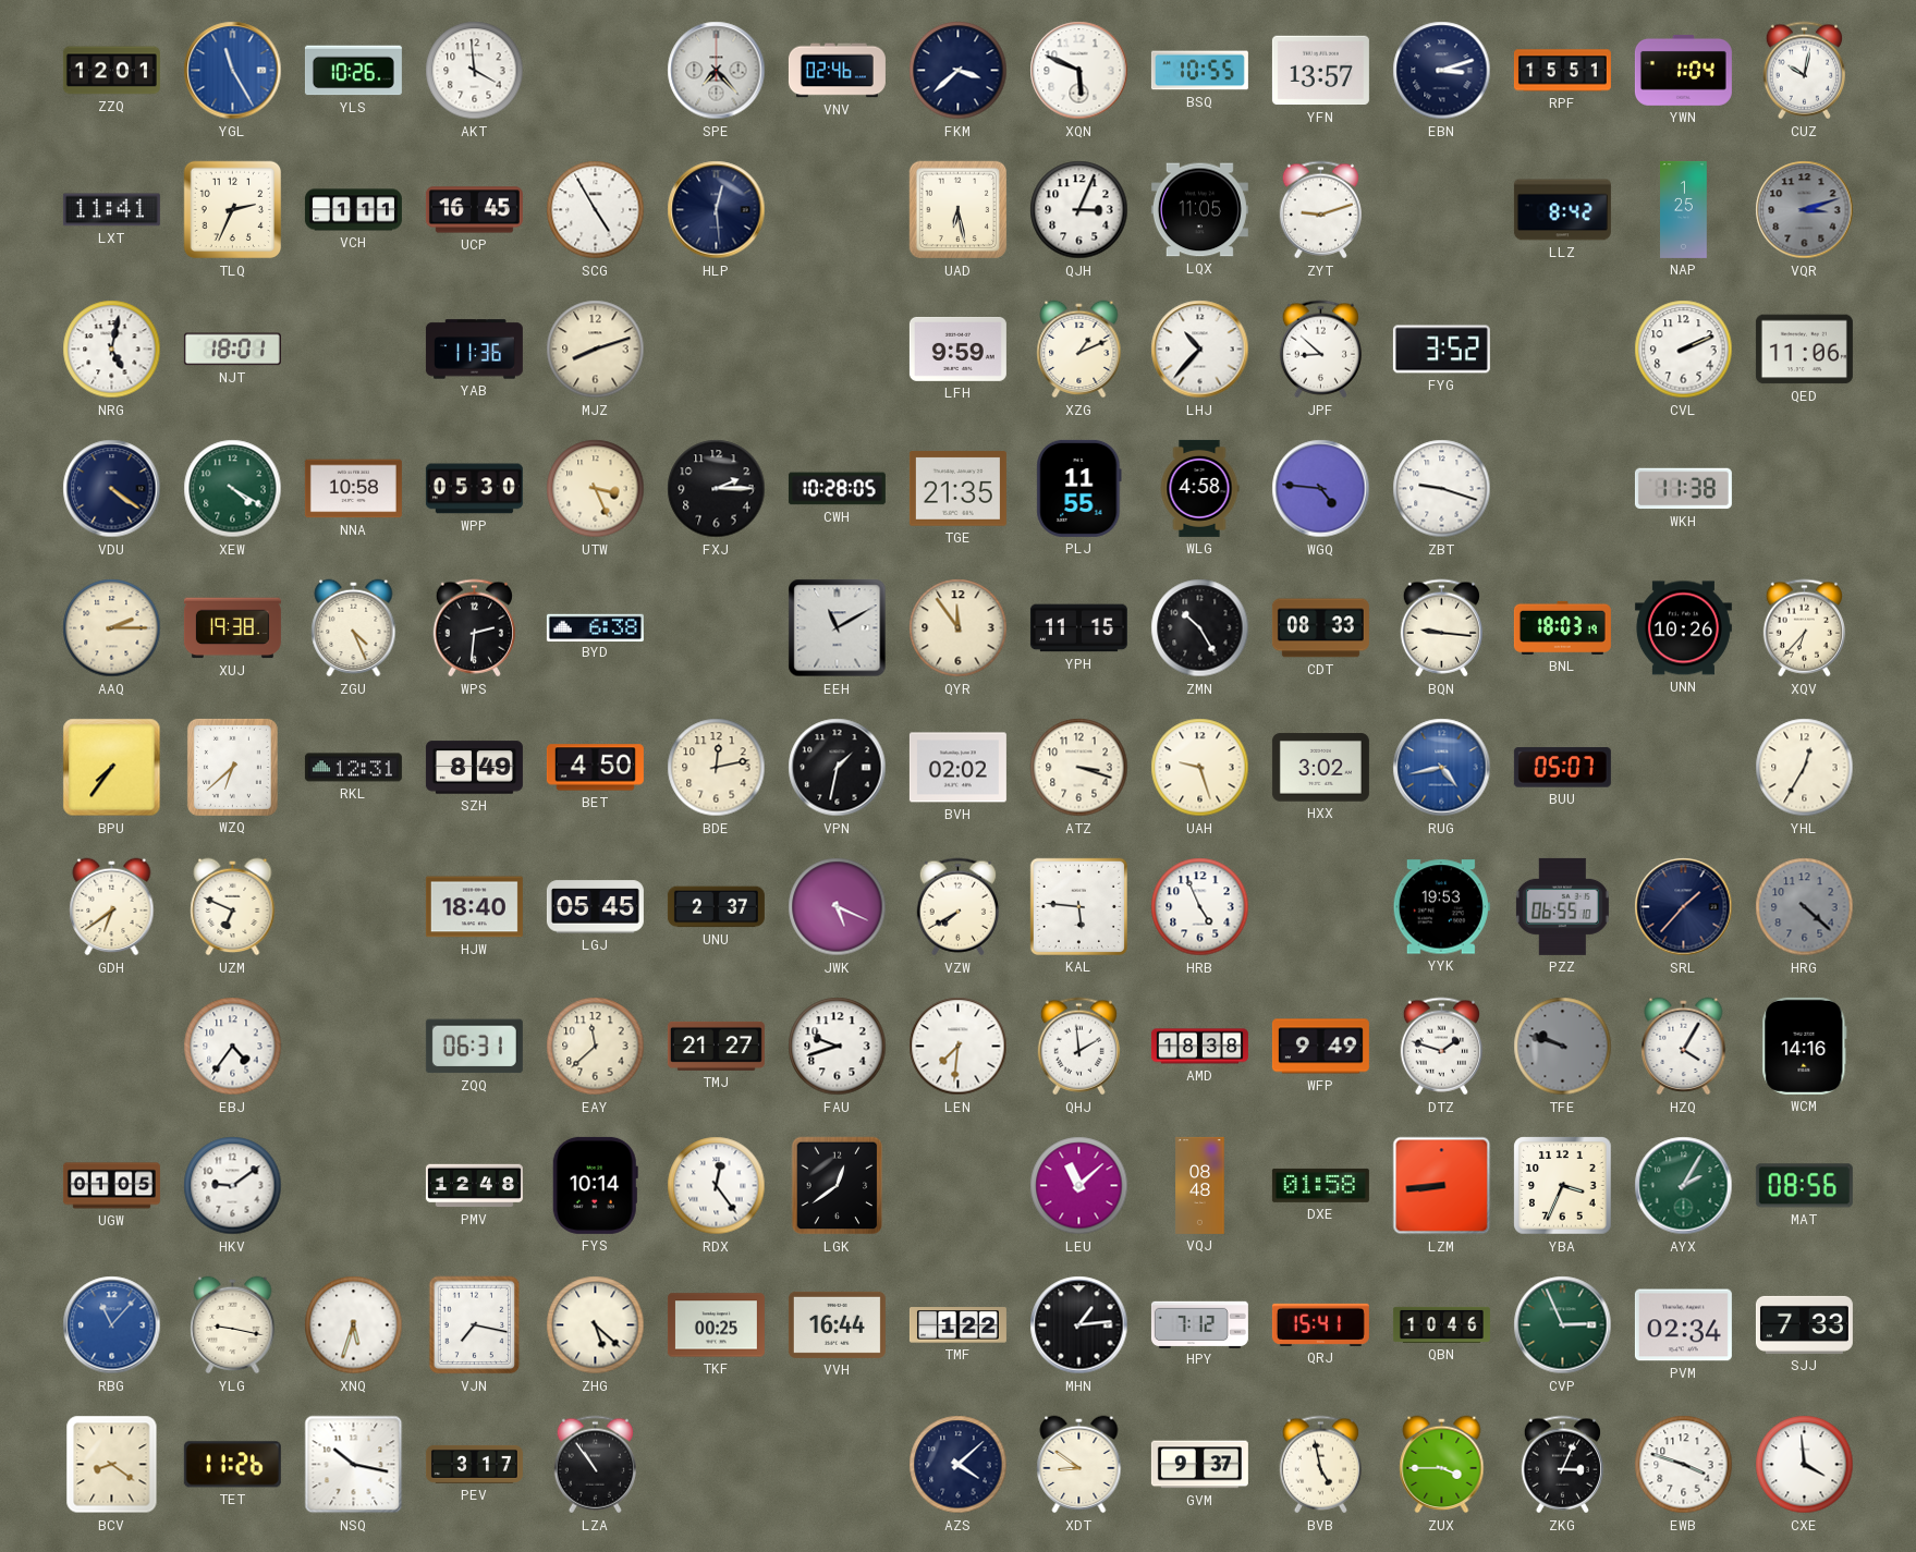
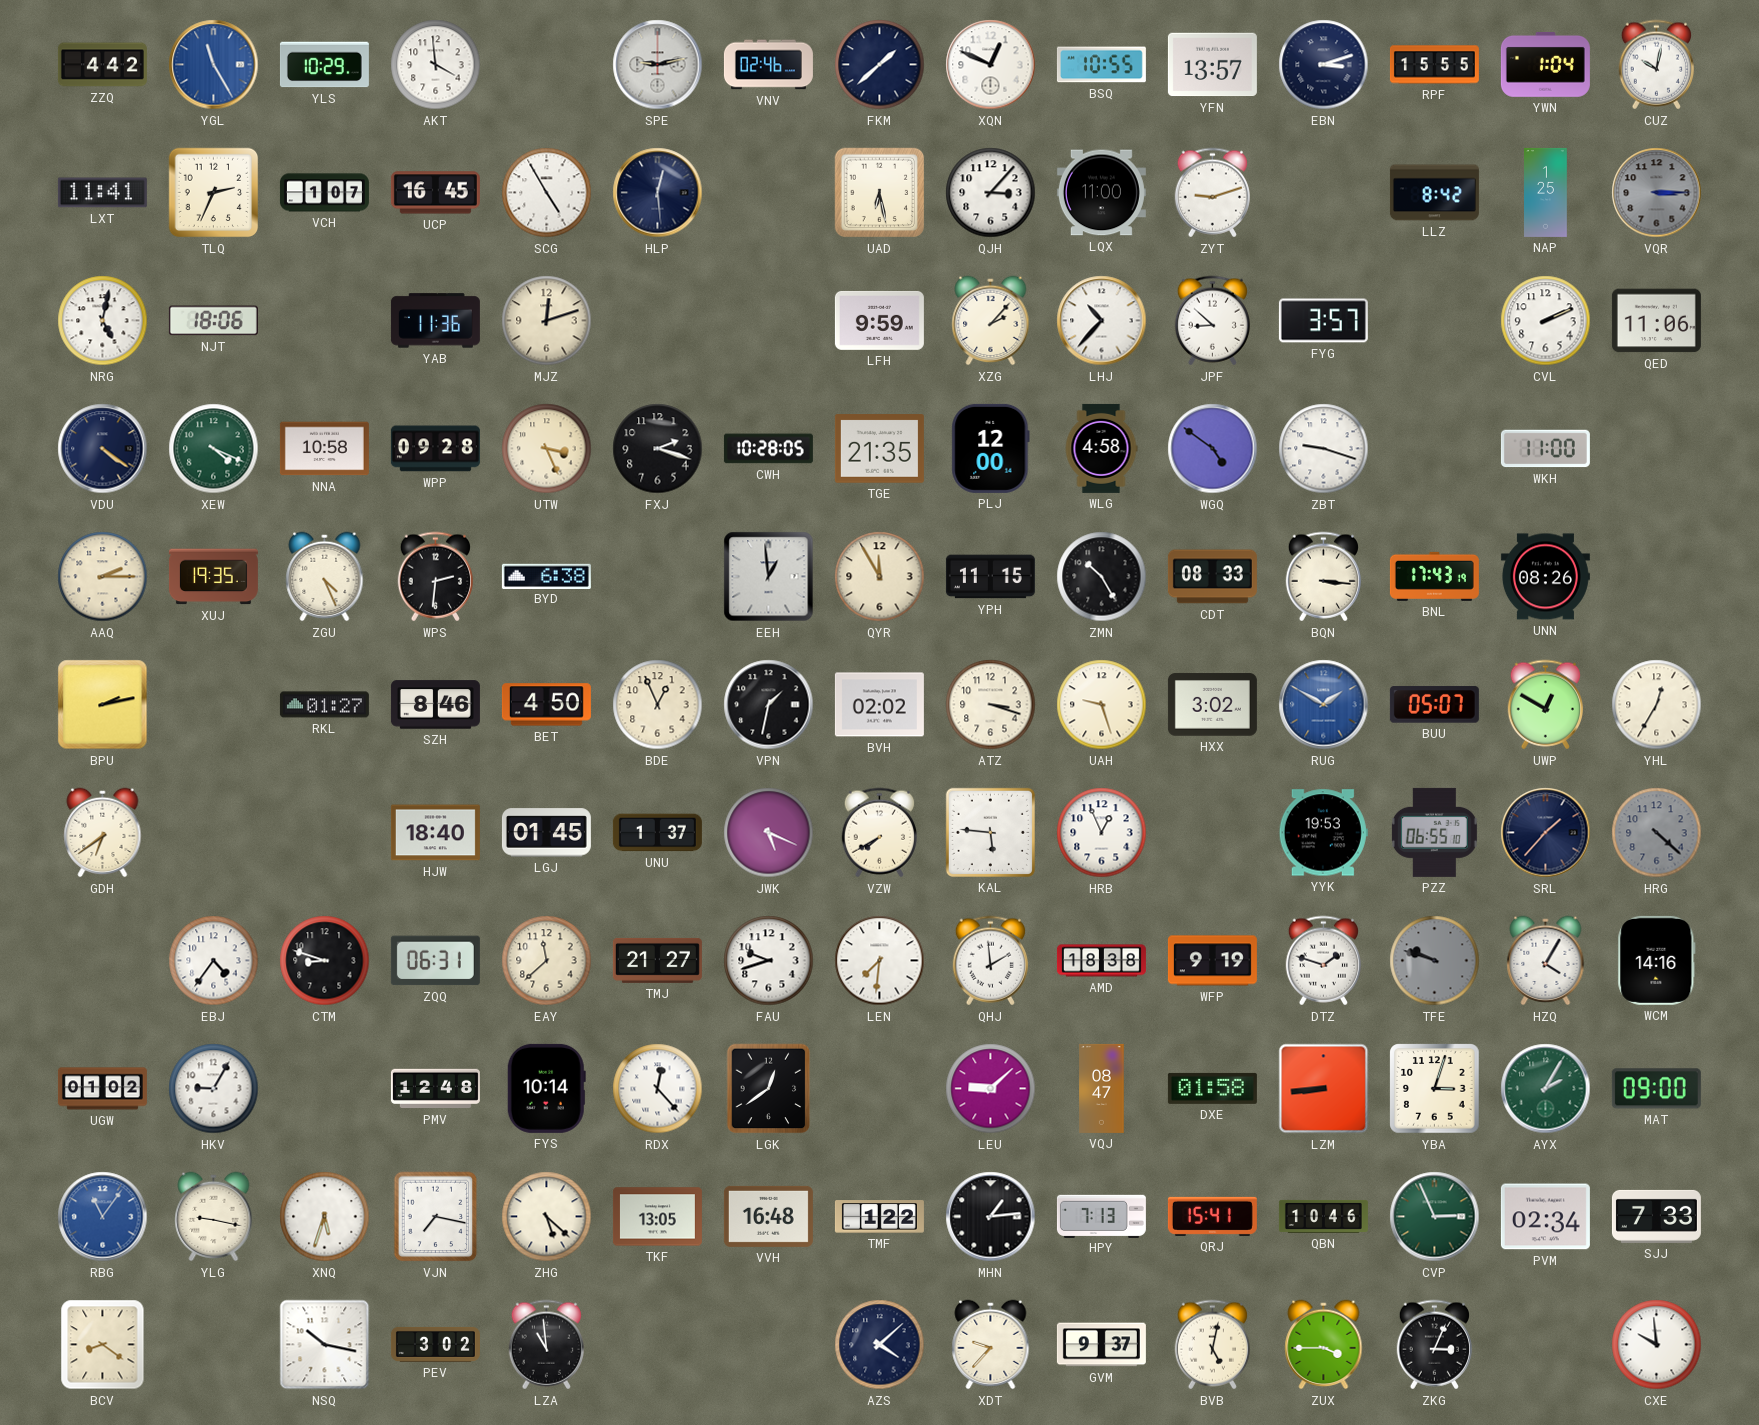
ZZQ: 12:01 -> 4:42
YLS: 10:26 -> 10:29
SPE: 7:23 -> 9:13
FKM: 3:38 -> 1:38
XQN: 5:49 -> 12:49
RPF: 15:51 -> 15:55
VCH: 1:11 -> 1:07
QJH: 3:04 -> 3:07
LQX: 11:05 -> 11:00
VQR: 3:12 -> 3:15
NJT: 18:01 -> 18:06
MJZ: 8:12 -> 12:12
XZG: 1:11 -> 2:07
FYG: 3:52 -> 3:57
XEW: 4:20 -> 4:19
WPP: 05:30 -> 09:28
FXJ: 2:15 -> 2:18
PLJ: 11:55 -> 12:00
WGQ: 4:46 -> 4:51
WKH: 11:38 -> 11:00
XUJ: 19:38 -> 19:35
EEH: 11:10 -> 12:59
QYR: 11:54 -> 11:55
BQN: 9:16 -> 3:16
BNL: 18:03 -> 17:43
UNN: 10:26 -> 08:26
XQV: 6:37 -> none
BPU: 7:36 -> 2:13
WZQ: 6:38 -> none
RKL: 12:31 -> 01:27
SZH: 8:49 -> 8:46
BDE: 12:13 -> 12:56
RUG: 4:43 -> 1:50
UWP: none -> 12:50
UZM: 6:49 -> none
LGJ: 05:45 -> 01:45
UNU: 2:37 -> 1:37
HRB: 4:56 -> 12:56
CTM: none -> 8:48
WFP: 9:49 -> 9:19
UGW: 01:05 -> 01:02
HKV: 9:09 -> 9:05
RDX: 12:24 -> 12:23
LEU: 11:08 -> 9:08
VQJ: 08:48 -> 08:47
YBA: 3:34 -> 3:03
MAT: 08:56 -> 09:00
RBG: 11:07 -> 11:06
TKF: 00:25 -> 13:05
VVH: 16:44 -> 16:48
HPY: 7:12 -> 7:13
TET: 11:26 -> none
PEV: 3:17 -> 3:02
LZA: 10:54 -> 10:59
XDT: 8:51 -> 9:37
BVB: 4:58 -> 5:02
EWB: 3:48 -> none
CXE: 3:59 -> 9:59
